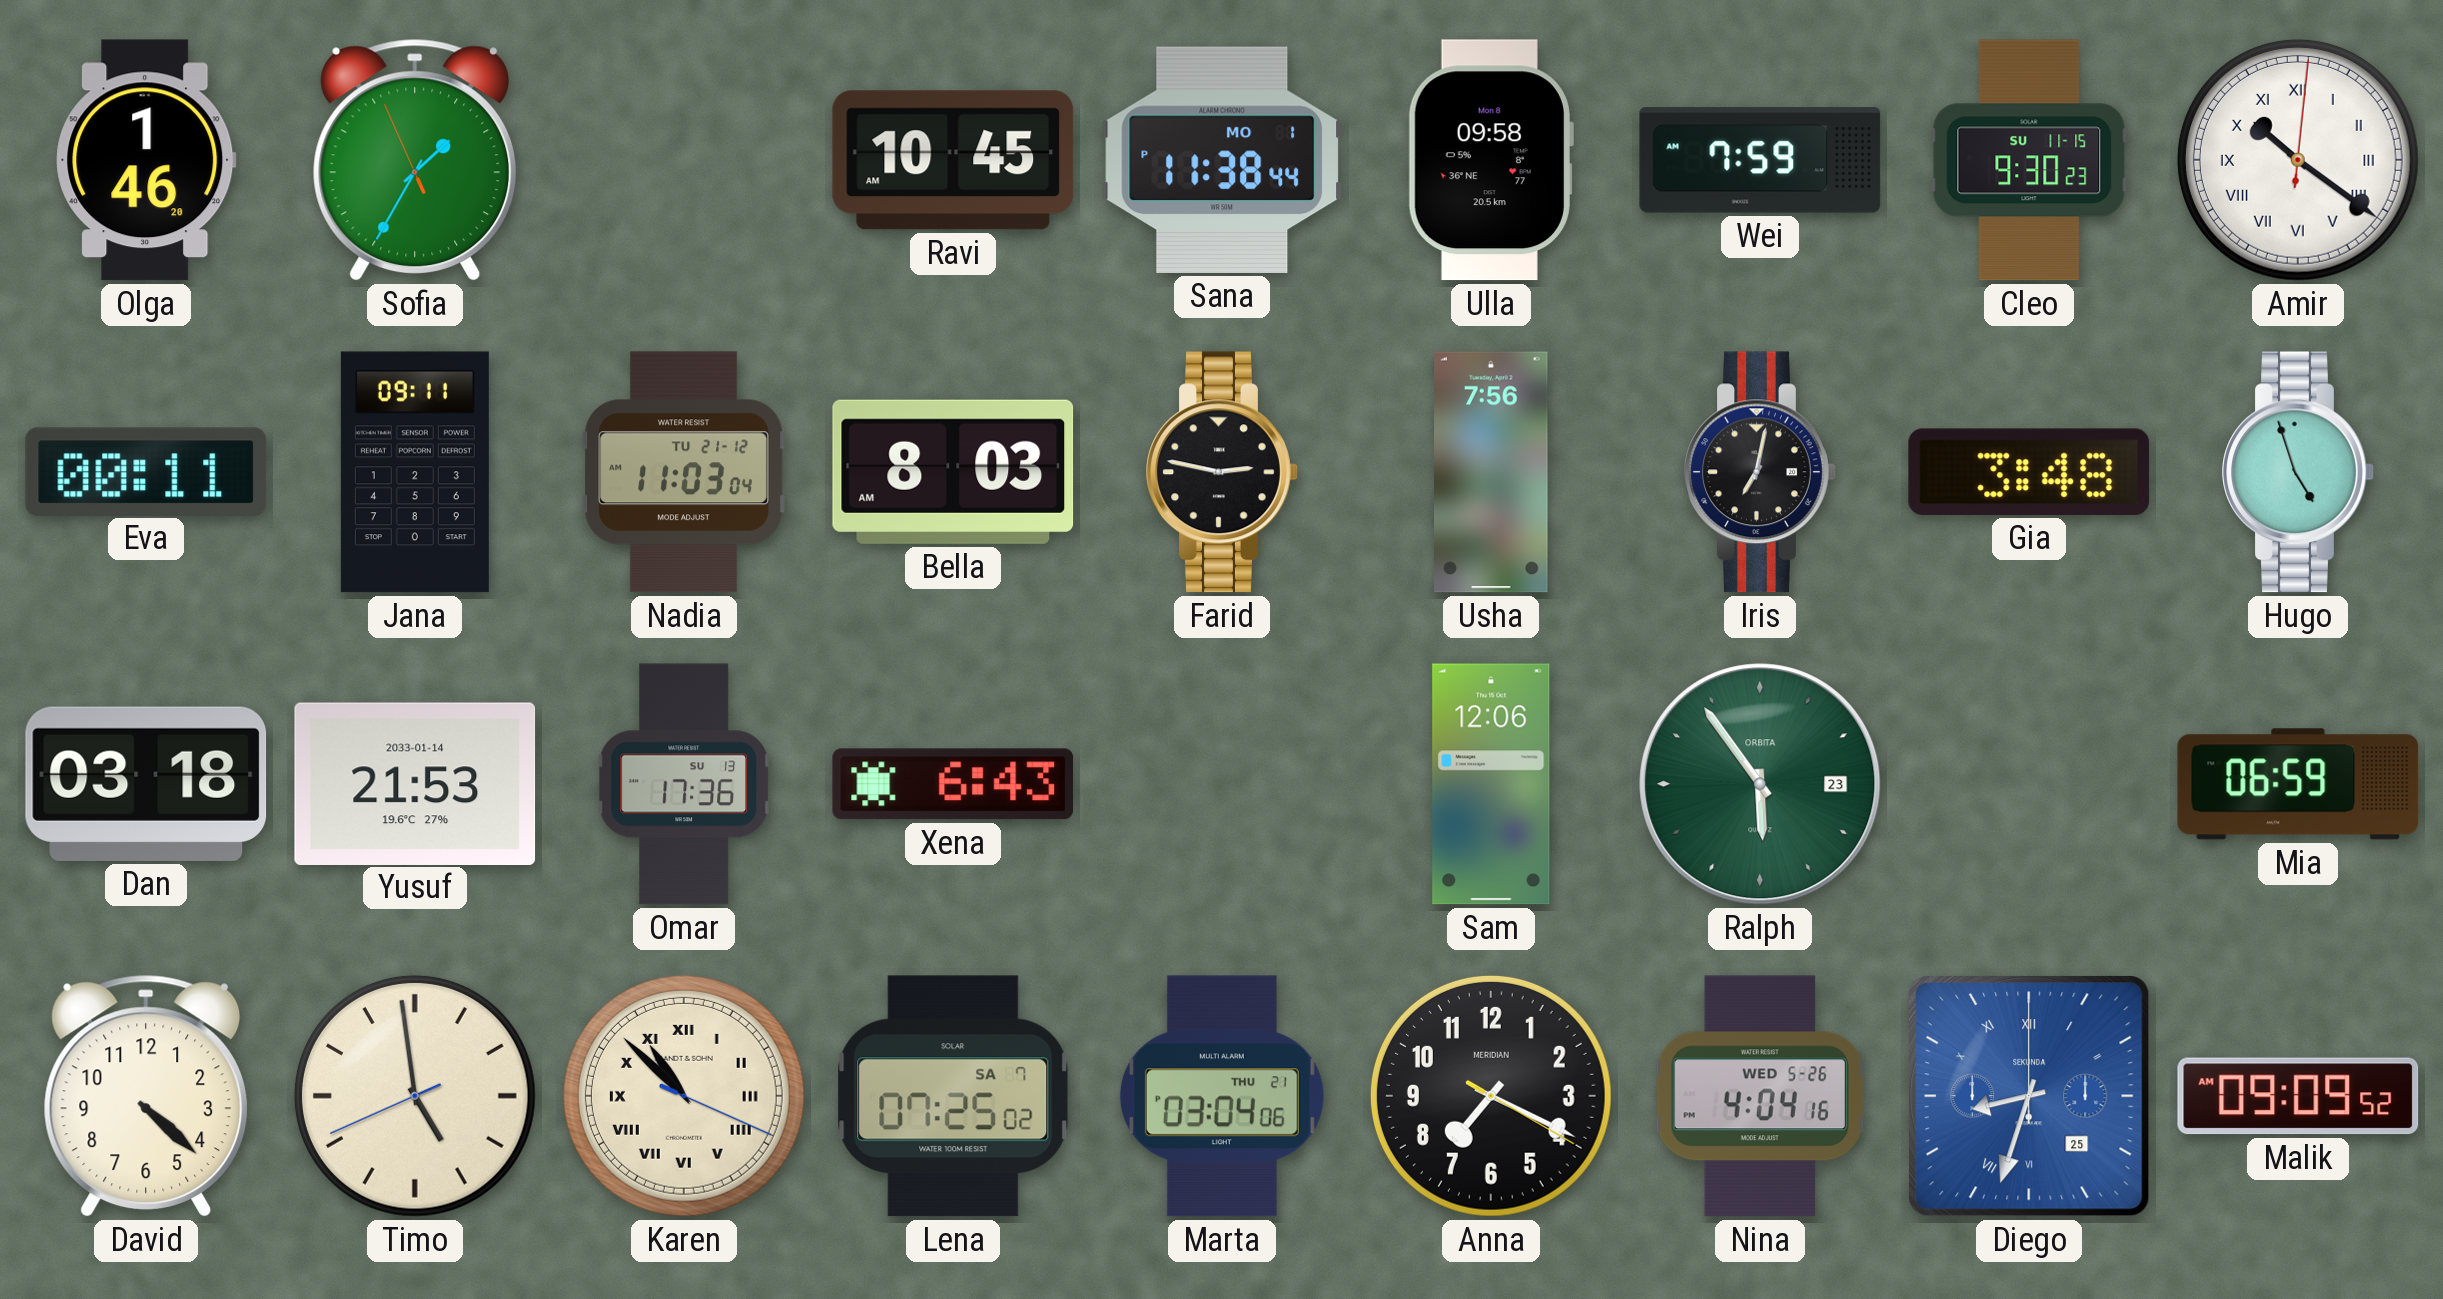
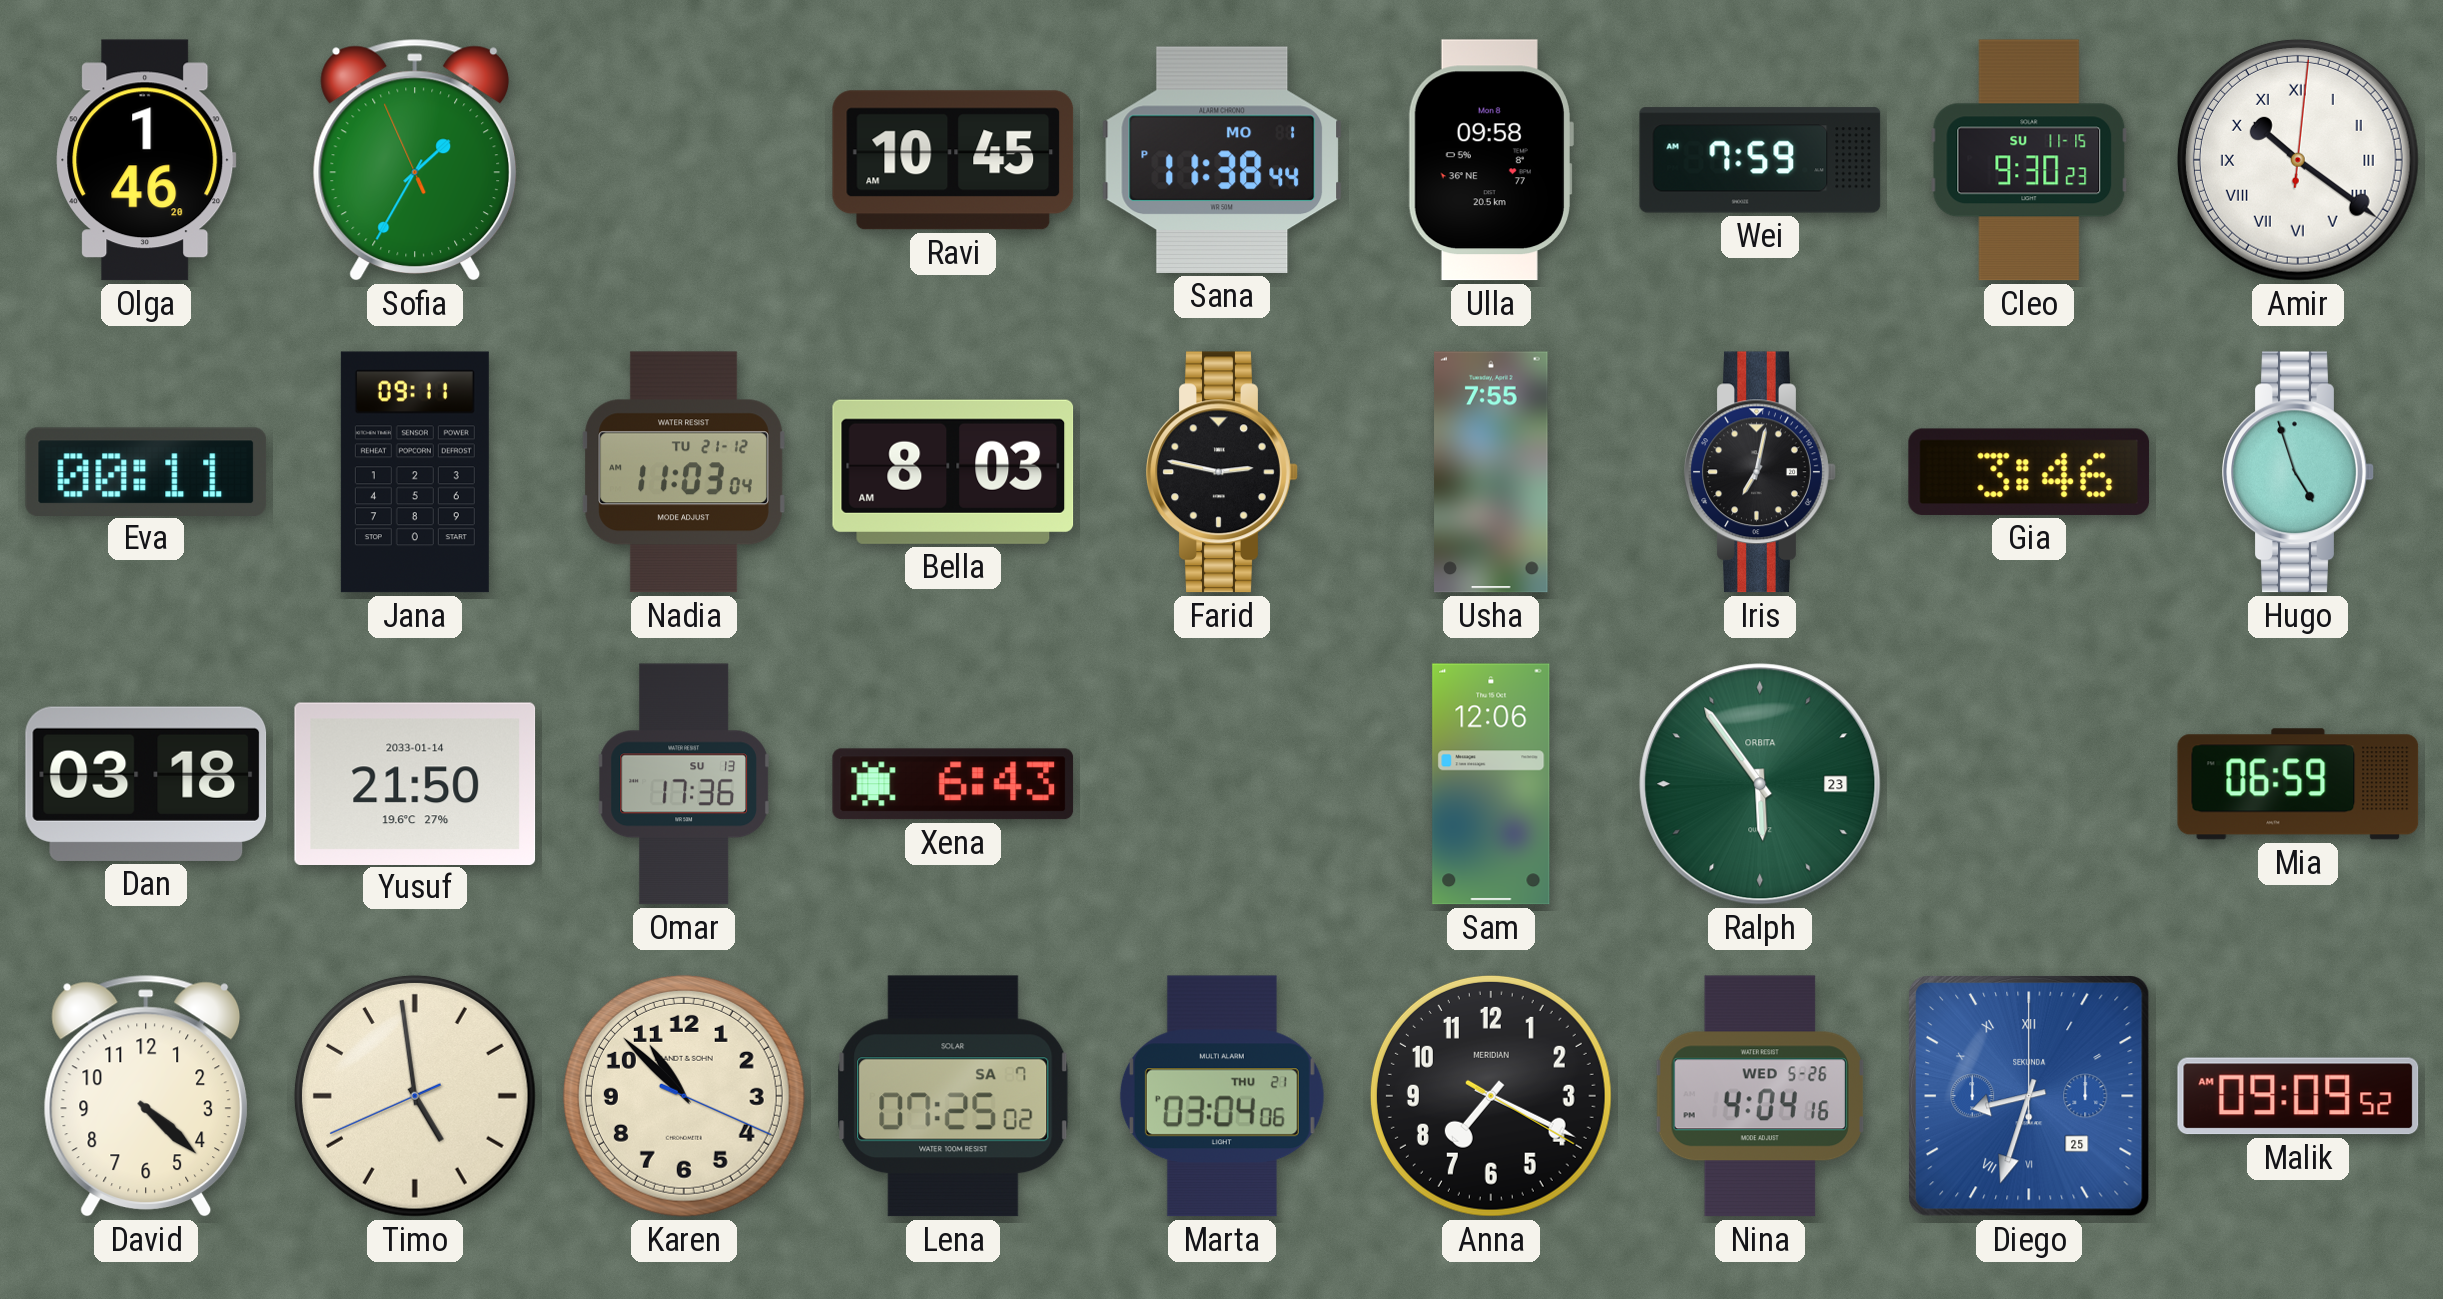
Usha: 7:56 -> 7:55
Gia: 3:48 -> 3:46
Yusuf: 21:53 -> 21:50
Karen numerals: Roman -> Arabic
